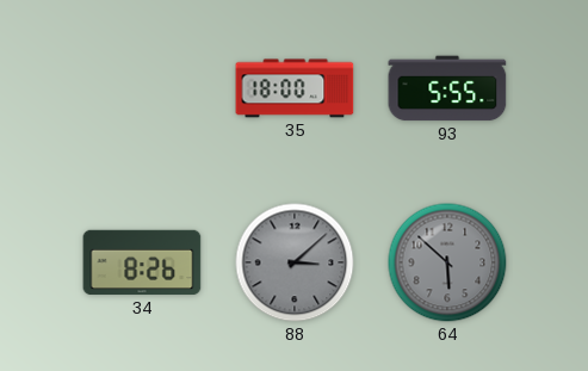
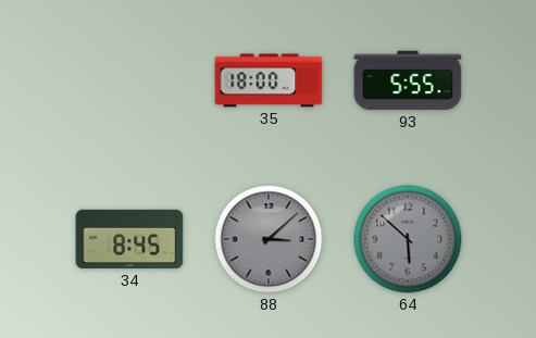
34: 8:26 -> 8:45
